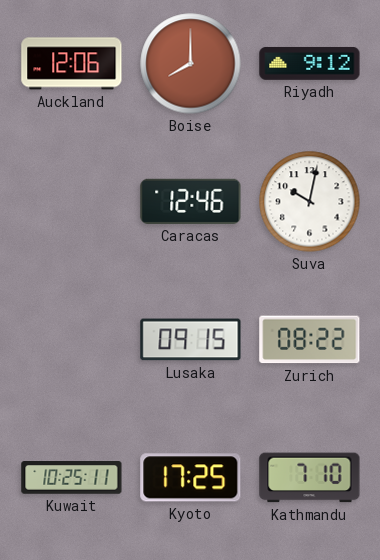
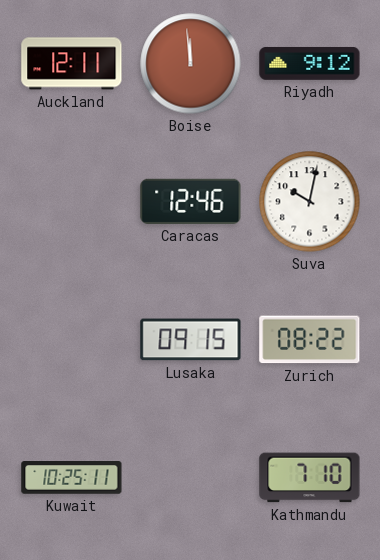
Auckland: 12:06 -> 12:11
Boise: 8:00 -> 11:59
Kyoto: 17:25 -> none
